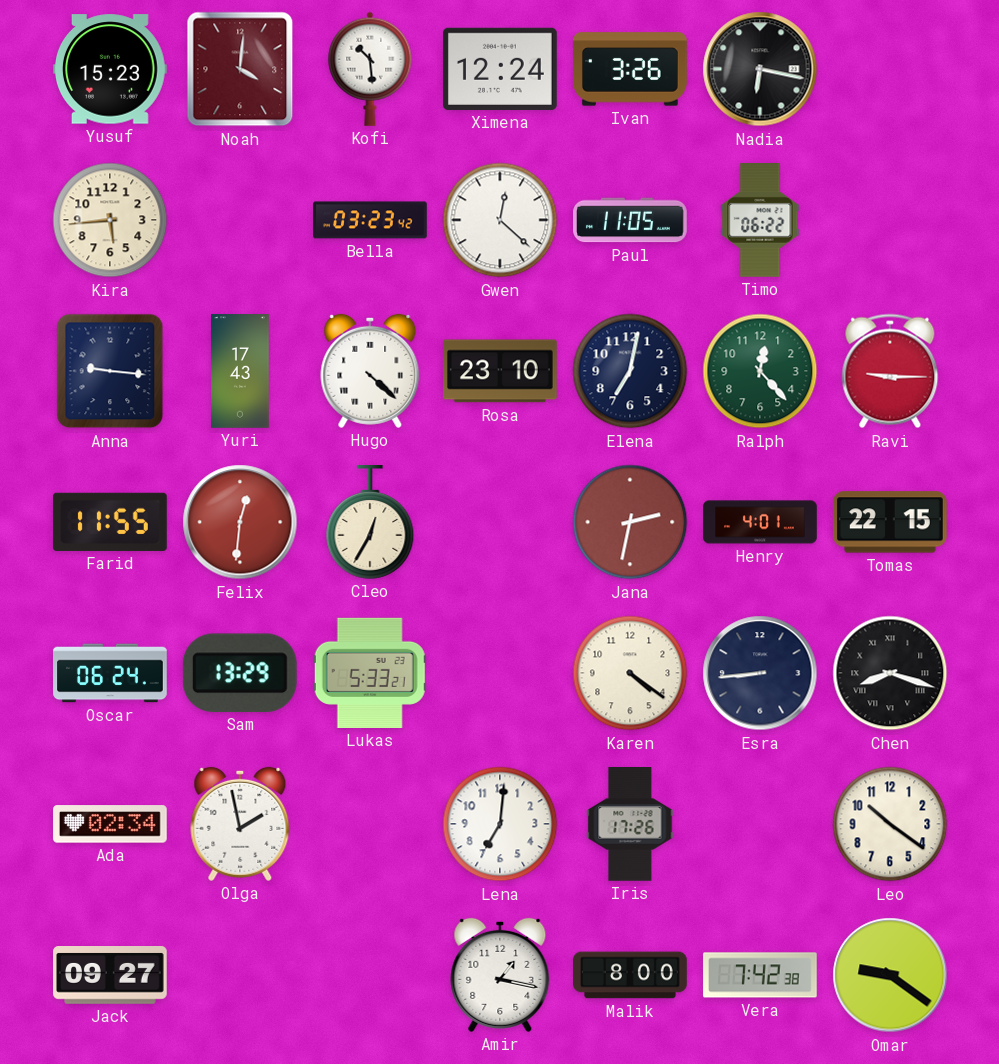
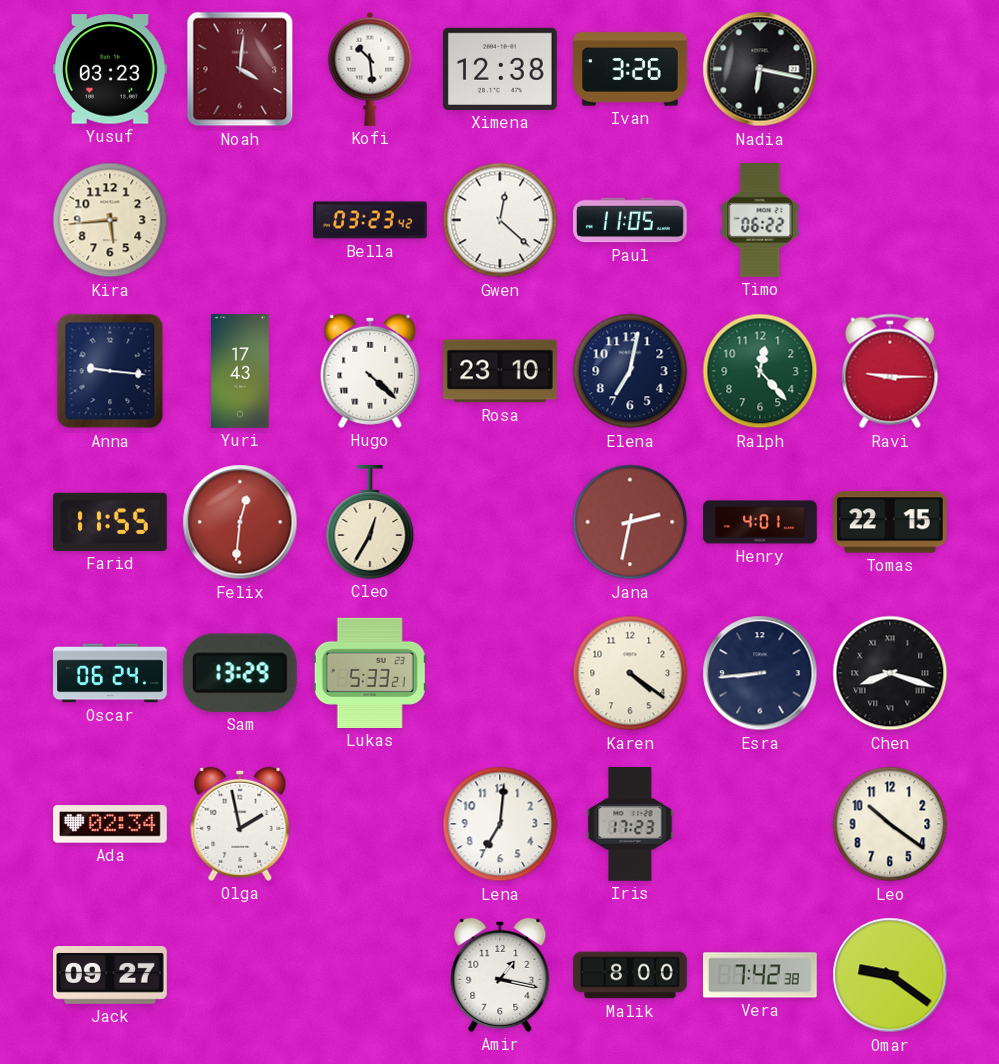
Yusuf: 15:23 -> 03:23
Ximena: 12:24 -> 12:38
Iris: 17:26 -> 17:23
